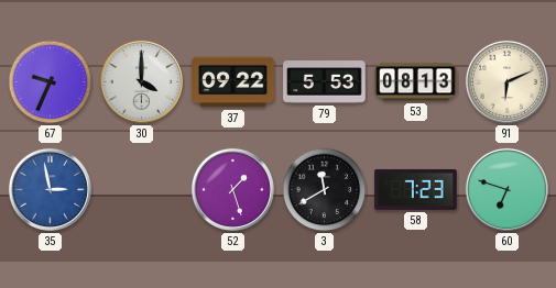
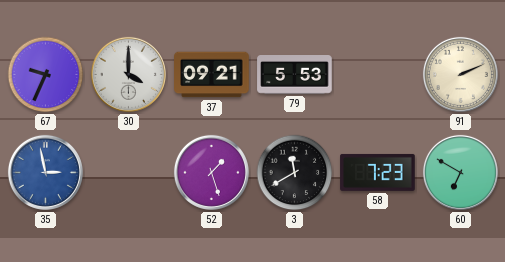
37: 09:22 -> 09:21
53: 08:13 -> none
91: 6:11 -> 2:11
60: 6:48 -> 6:50
